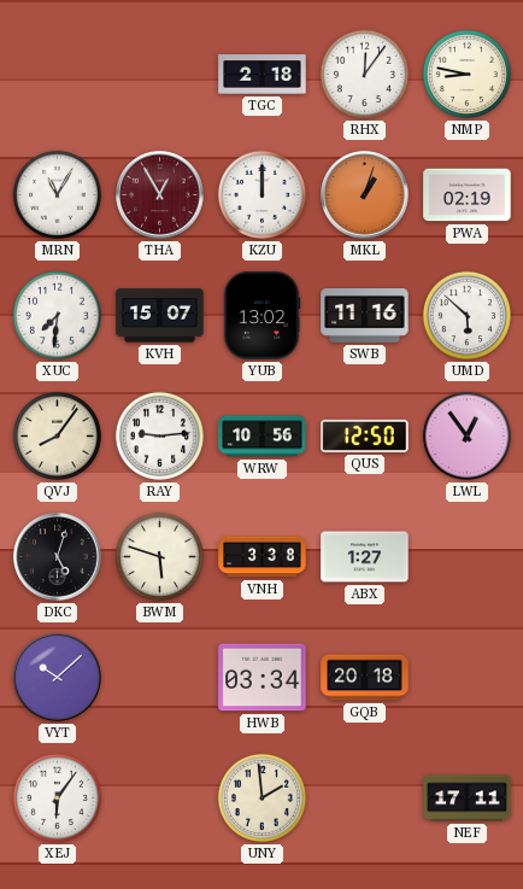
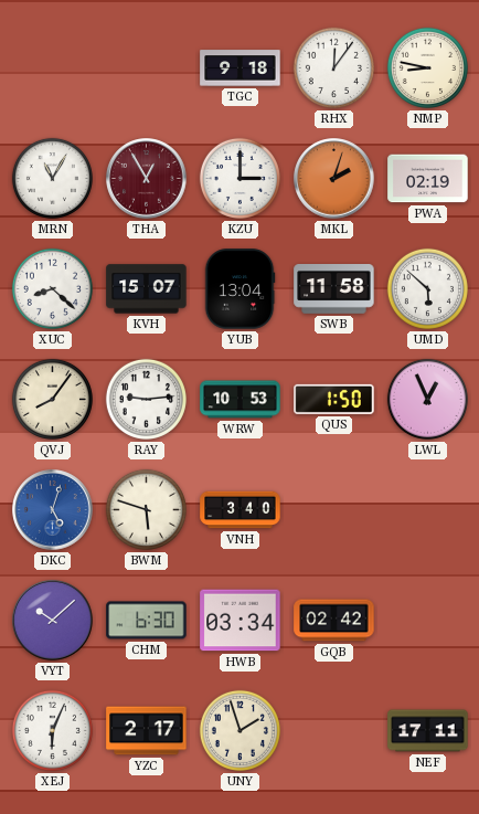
TGC: 2:18 -> 9:18
KZU: 12:00 -> 3:00
MKL: 1:03 -> 2:03
XUC: 7:31 -> 8:22
YUB: 13:02 -> 13:04
SWB: 11:16 -> 11:58
WRW: 10:56 -> 10:53
QUS: 12:50 -> 1:50
LWL: 12:54 -> 12:56
DKC dial: black -> blue
VNH: 3:38 -> 3:40
ABX: 1:27 -> none
CHM: none -> 6:30
GQB: 20:18 -> 02:42
XEJ: 6:06 -> 6:04
YZC: none -> 2:17
UNY: 1:59 -> 1:57
